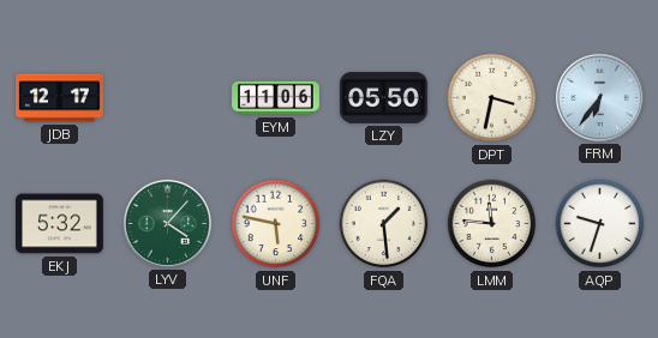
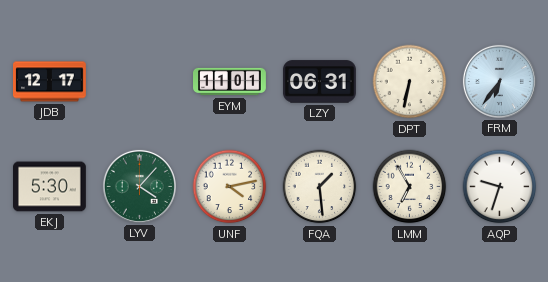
EYM: 11:06 -> 11:01
LZY: 05:50 -> 06:31
DPT: 3:32 -> 6:32
EKJ: 5:32 -> 5:30
UNF: 5:47 -> 4:13
LMM: 11:46 -> 6:55
